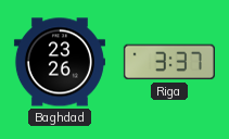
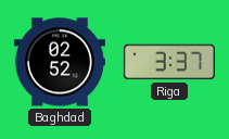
Baghdad: 23:26 -> 02:52
